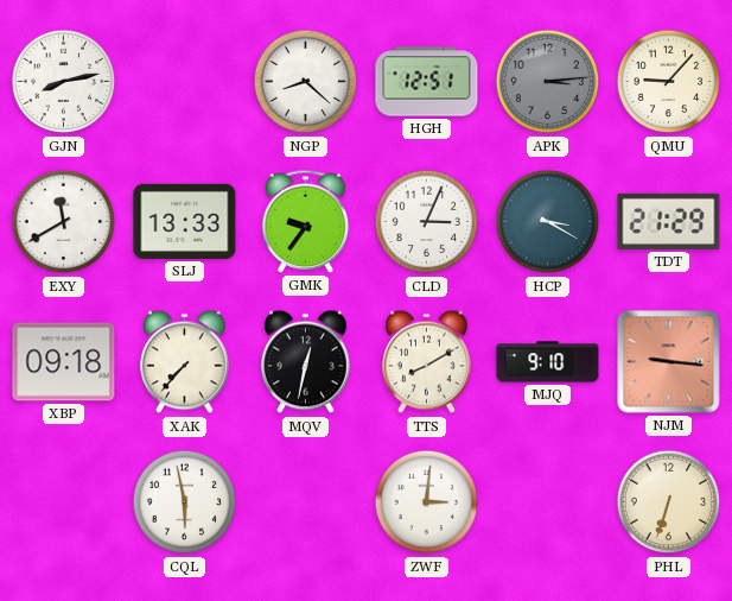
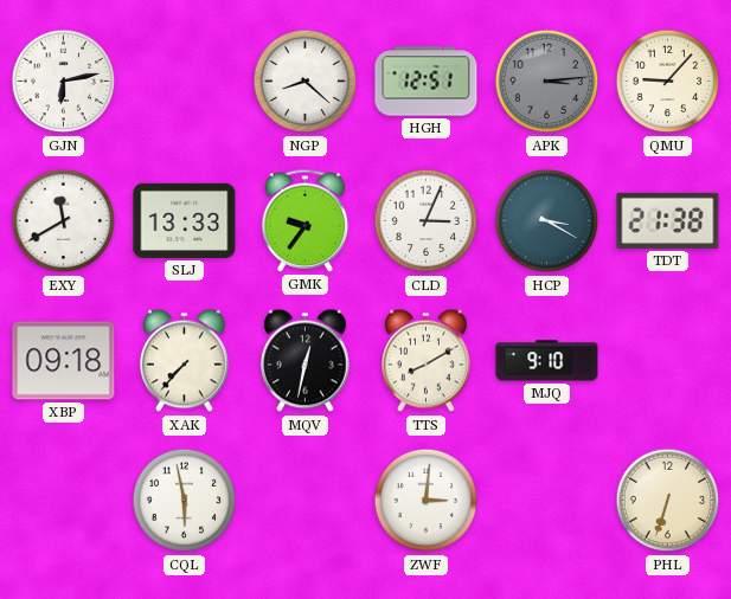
GJN: 8:13 -> 6:13
TDT: 21:29 -> 21:38
NJM: 9:16 -> none
